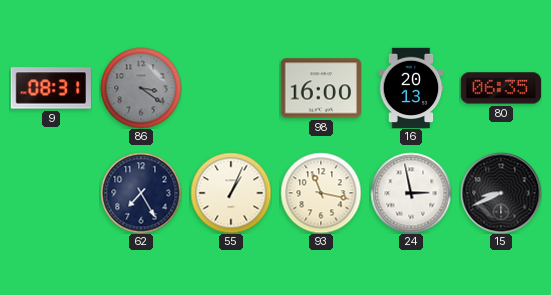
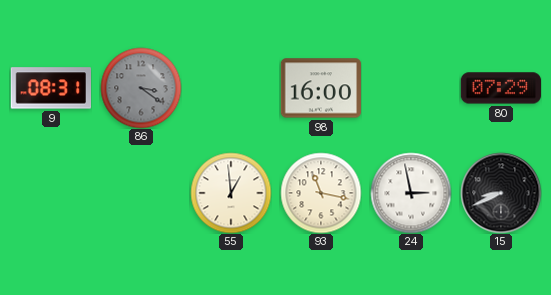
16: 20:13 -> none
80: 06:35 -> 07:29
62: 7:25 -> none
55: 1:04 -> 12:59
